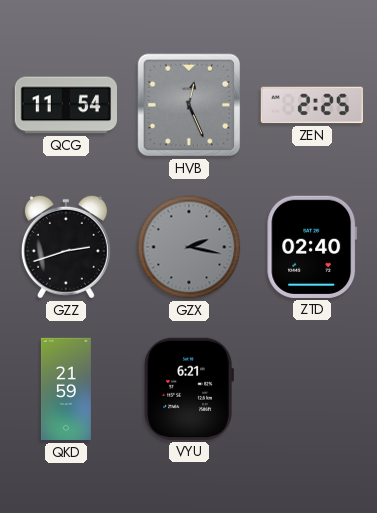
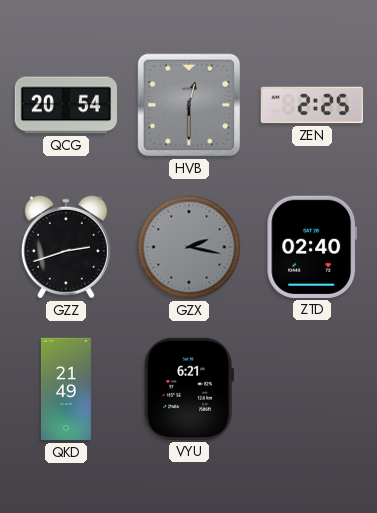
QCG: 11:54 -> 20:54
HVB: 12:26 -> 12:30
QKD: 21:59 -> 21:49
